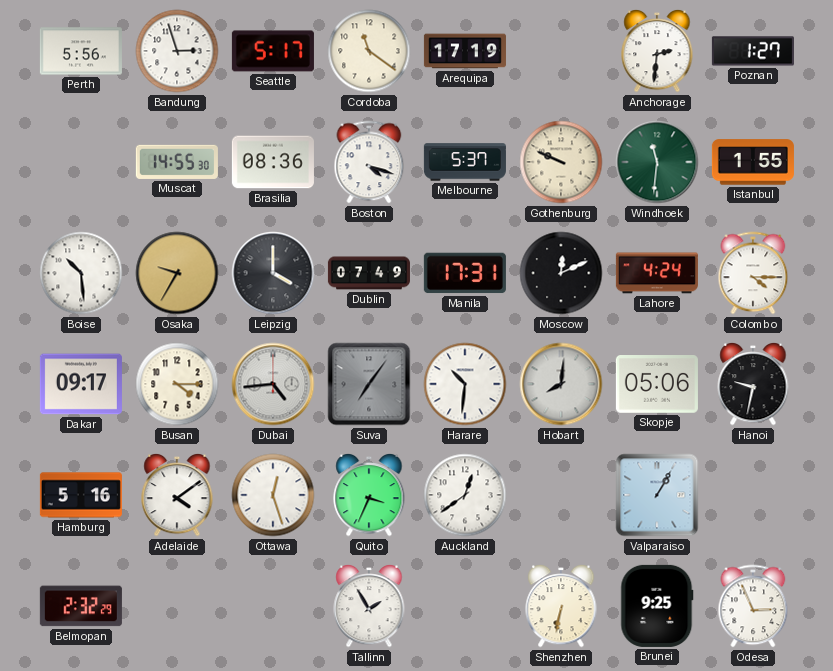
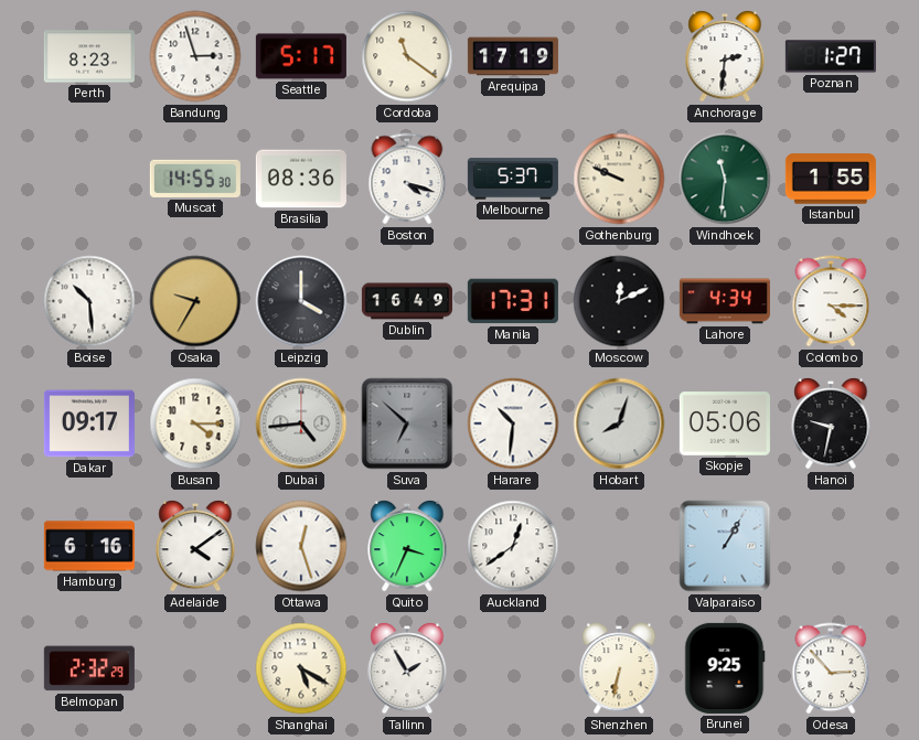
Perth: 5:56 -> 8:23
Dublin: 07:49 -> 16:49
Lahore: 4:24 -> 4:34
Suva: 7:06 -> 6:52
Hobart: 8:01 -> 8:03
Hamburg: 5:16 -> 6:16
Shanghai: none -> 5:20
Odesa: 2:56 -> 2:53
